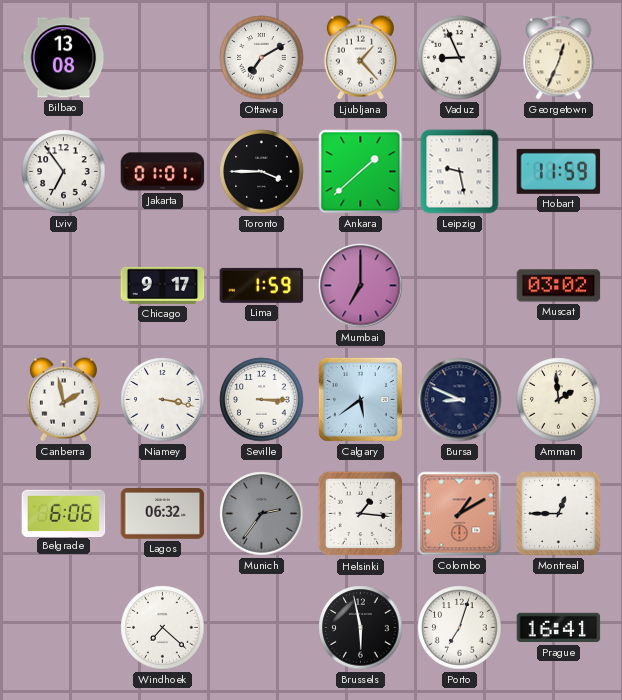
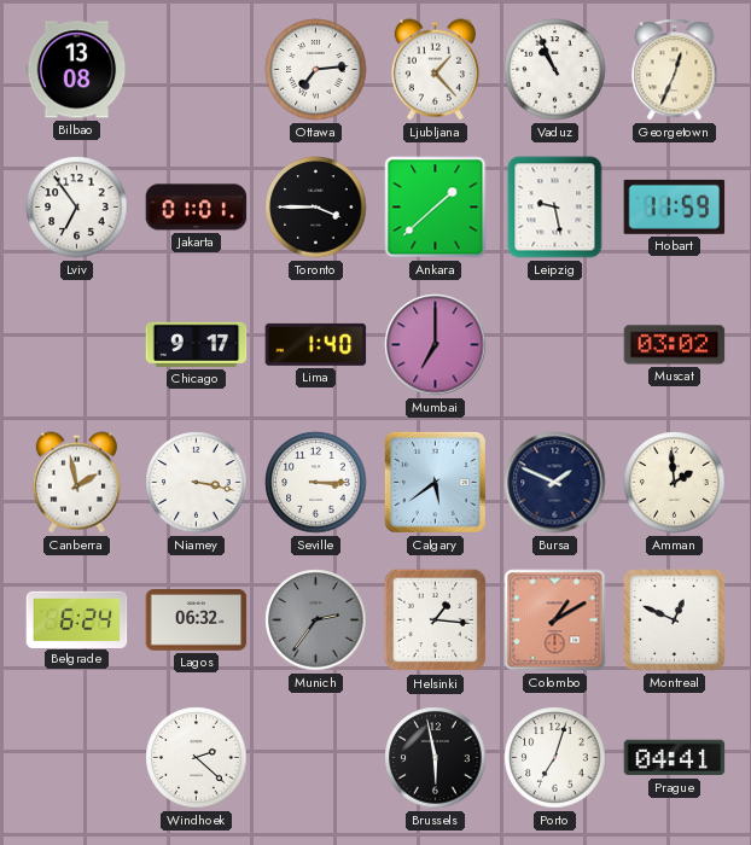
Ottawa: 7:10 -> 7:14
Vaduz: 8:56 -> 10:56
Lima: 1:59 -> 1:40
Bursa: 8:49 -> 1:49
Belgrade: 6:06 -> 6:24
Montreal: 12:45 -> 12:49
Windhoek: 7:22 -> 2:22
Prague: 16:41 -> 04:41
